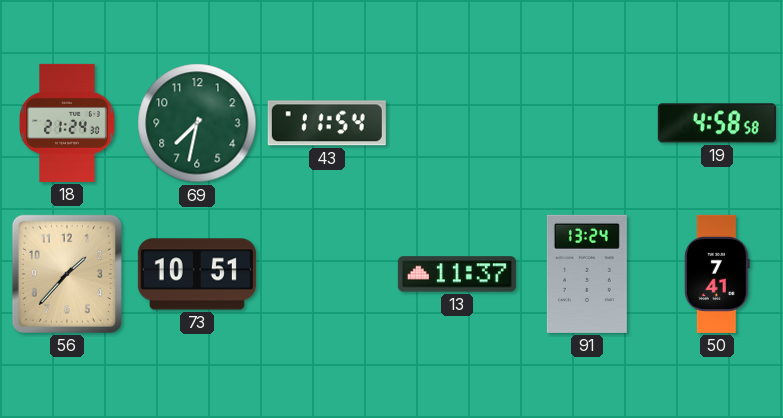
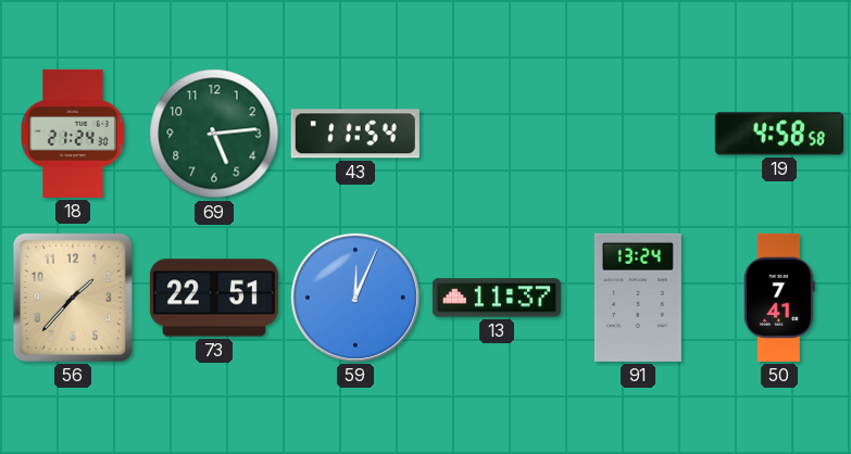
69: 7:32 -> 5:14
73: 10:51 -> 22:51
59: none -> 12:04
